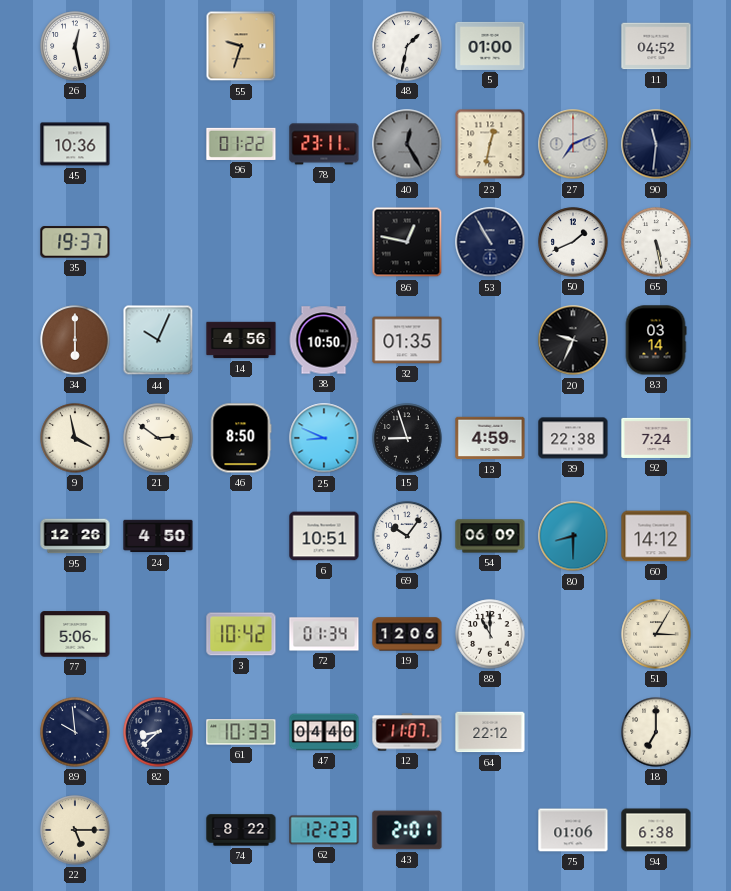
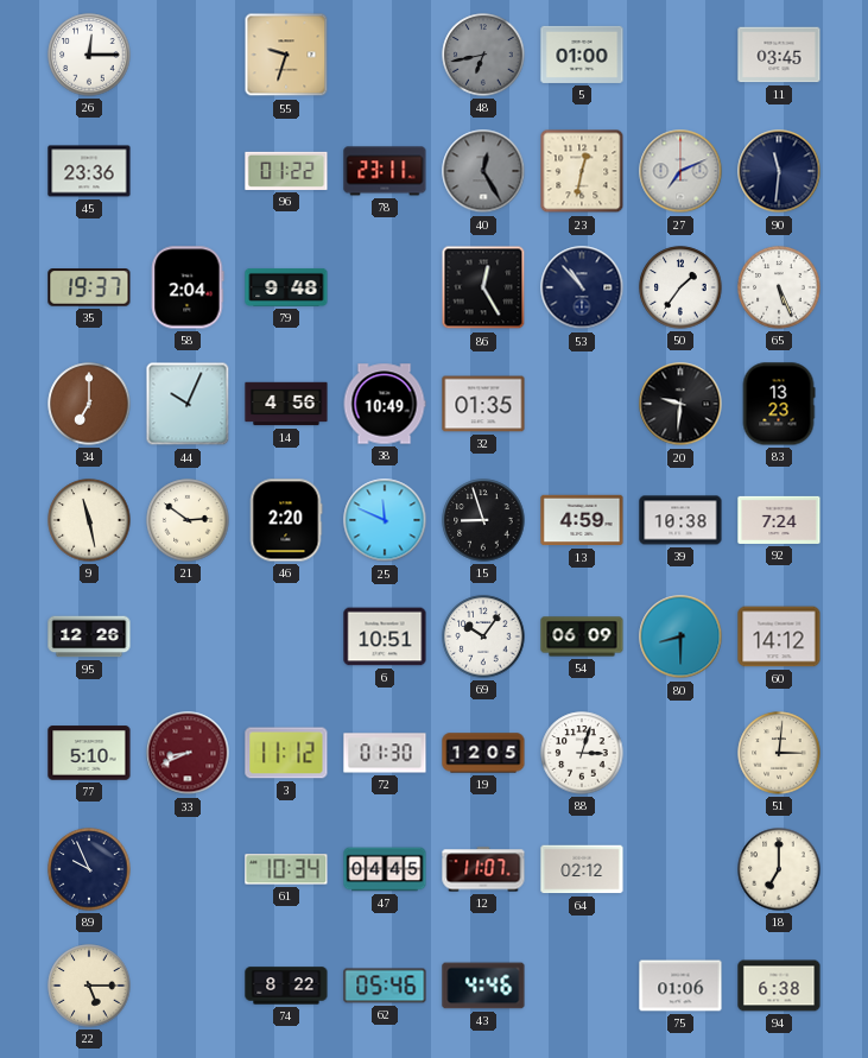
26: 12:28 -> 12:15
48: 1:32 -> 6:43
48 dial: white -> grey
11: 04:52 -> 03:45
45: 10:36 -> 23:36
58: none -> 2:04
79: none -> 9:48
86: 12:47 -> 12:25
53: 10:55 -> 10:53
50: 1:41 -> 1:36
65: 5:28 -> 5:26
34: 6:00 -> 7:00
38: 10:50 -> 10:49
20: 9:34 -> 9:31
83: 03:14 -> 13:23
9: 3:58 -> 11:28
46: 8:50 -> 2:20
25: 8:49 -> 11:49
39: 22:38 -> 10:38
24: 4:50 -> none
77: 5:06 -> 5:10
33: none -> 8:41
3: 10:42 -> 11:12
72: 01:34 -> 01:30
19: 12:06 -> 12:05
88: 11:00 -> 3:03
51: 3:05 -> 3:01
89: 9:59 -> 9:56
82: 8:38 -> none
61: 10:33 -> 10:34
47: 04:40 -> 04:45
64: 22:12 -> 02:12
62: 12:23 -> 05:46
43: 2:01 -> 4:46
